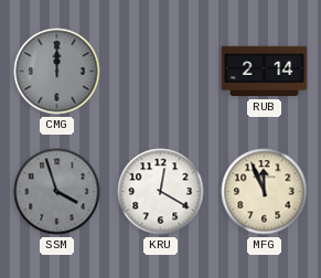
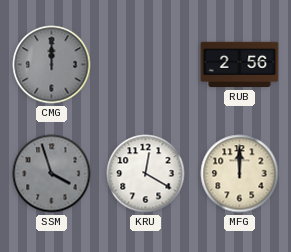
RUB: 2:14 -> 2:56
MFG: 11:56 -> 12:00
